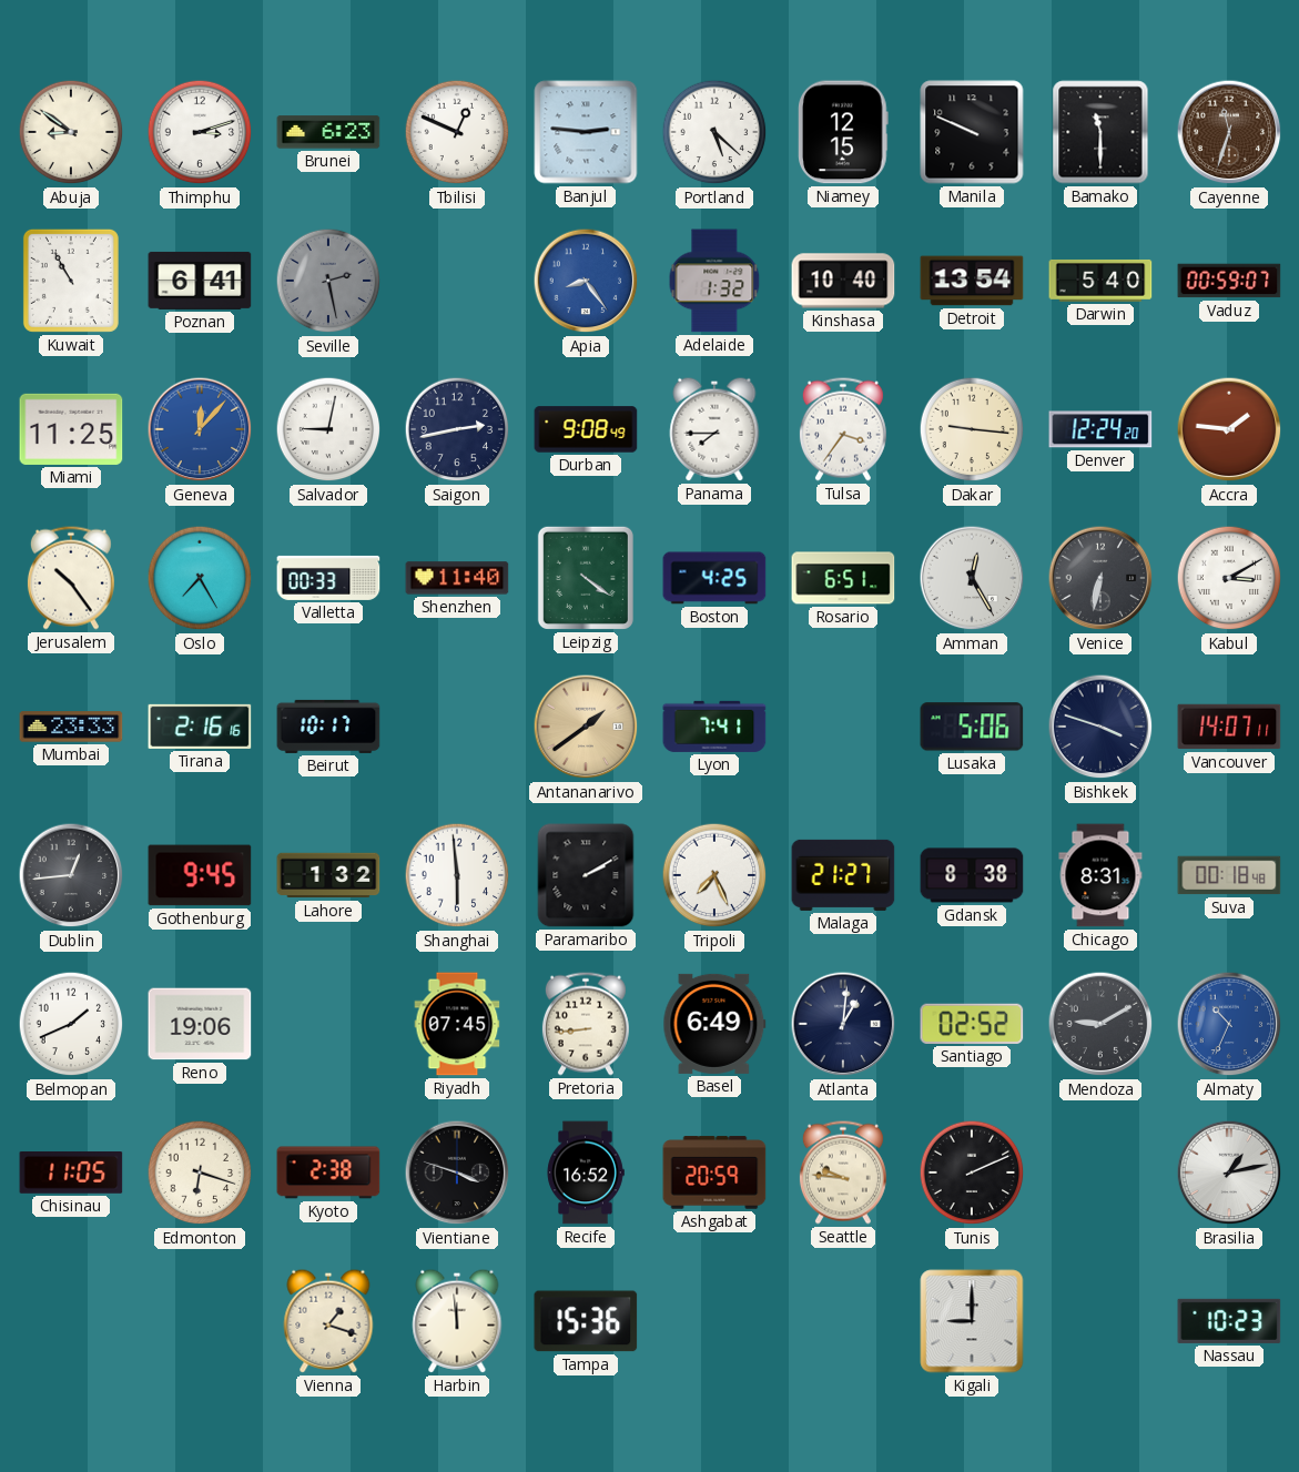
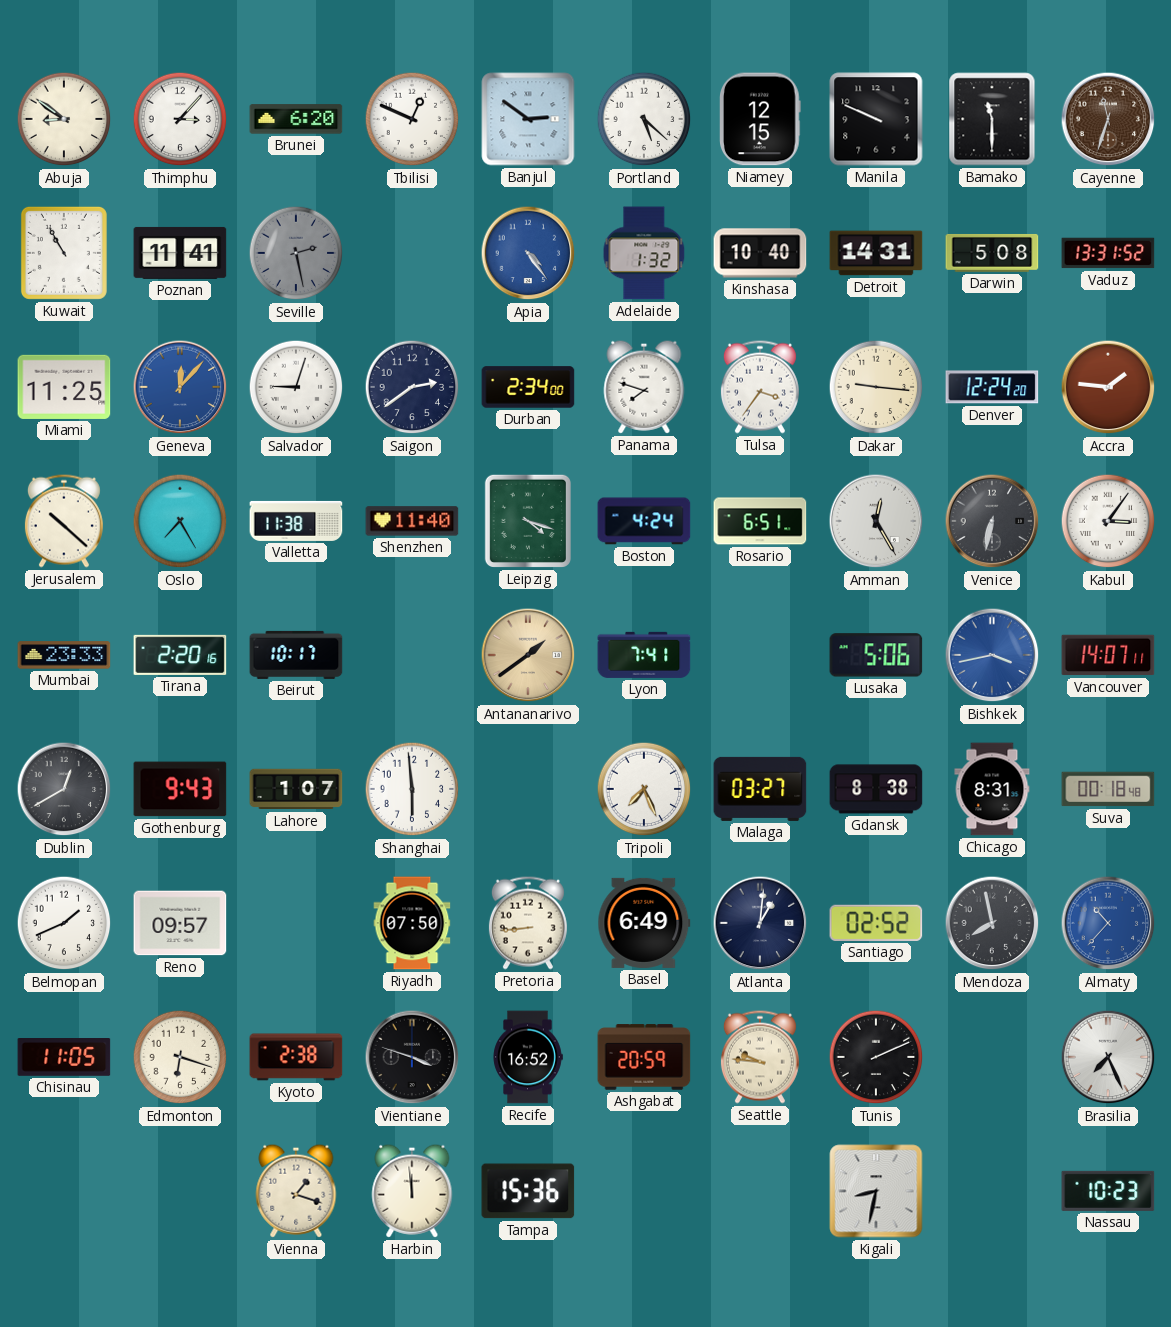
Thimphu: 3:12 -> 3:07
Brunei: 6:23 -> 6:20
Banjul: 2:46 -> 2:51
Poznan: 6:41 -> 11:41
Apia: 8:24 -> 4:24
Detroit: 13:54 -> 14:31
Darwin: 5:40 -> 5:08
Vaduz: 00:59 -> 13:31
Salvador: 9:02 -> 9:03
Saigon: 2:43 -> 2:39
Durban: 9:08 -> 2:34
Panama: 7:45 -> 7:48
Jerusalem: 10:24 -> 10:22
Valletta: 00:33 -> 11:38
Leipzig: 4:21 -> 4:18
Boston: 4:25 -> 4:24
Kabul: 3:10 -> 3:06
Tirana: 2:16 -> 2:20
Bishkek: 3:48 -> 3:43
Bishkek dial: navy -> blue
Dublin: 12:44 -> 12:40
Gothenburg: 9:45 -> 9:43
Lahore: 1:32 -> 1:07
Paramaribo: 2:10 -> none
Malaga: 21:27 -> 03:27
Reno: 19:06 -> 09:57
Riyadh: 07:45 -> 07:50
Mendoza: 9:10 -> 7:58
Almaty: 10:34 -> 10:37
Brasilia: 1:13 -> 7:26
Kigali: 9:00 -> 8:32
